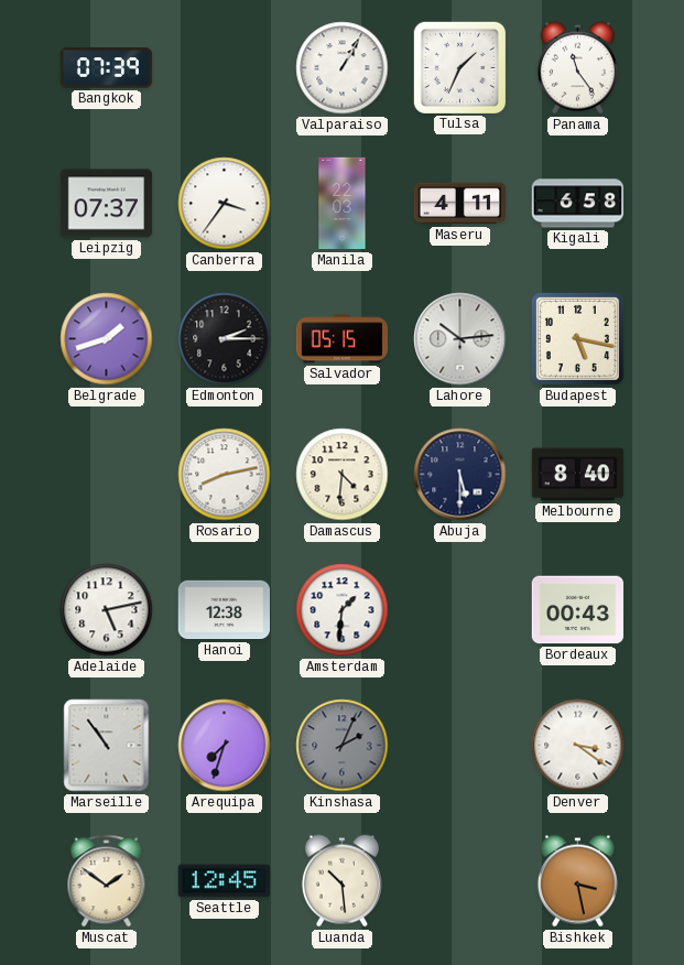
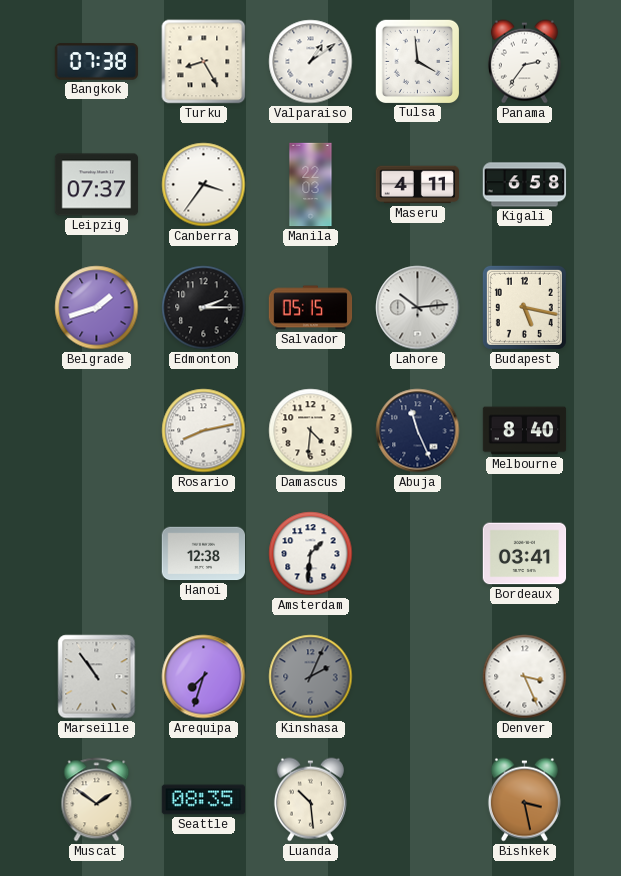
Bangkok: 07:39 -> 07:38
Turku: none -> 8:25
Valparaiso: 1:05 -> 1:09
Tulsa: 1:34 -> 3:59
Panama: 11:24 -> 2:36
Abuja: 5:30 -> 11:26
Adelaide: 5:13 -> none
Bordeaux: 00:43 -> 03:41
Denver: 3:21 -> 3:26
Seattle: 12:45 -> 08:35
